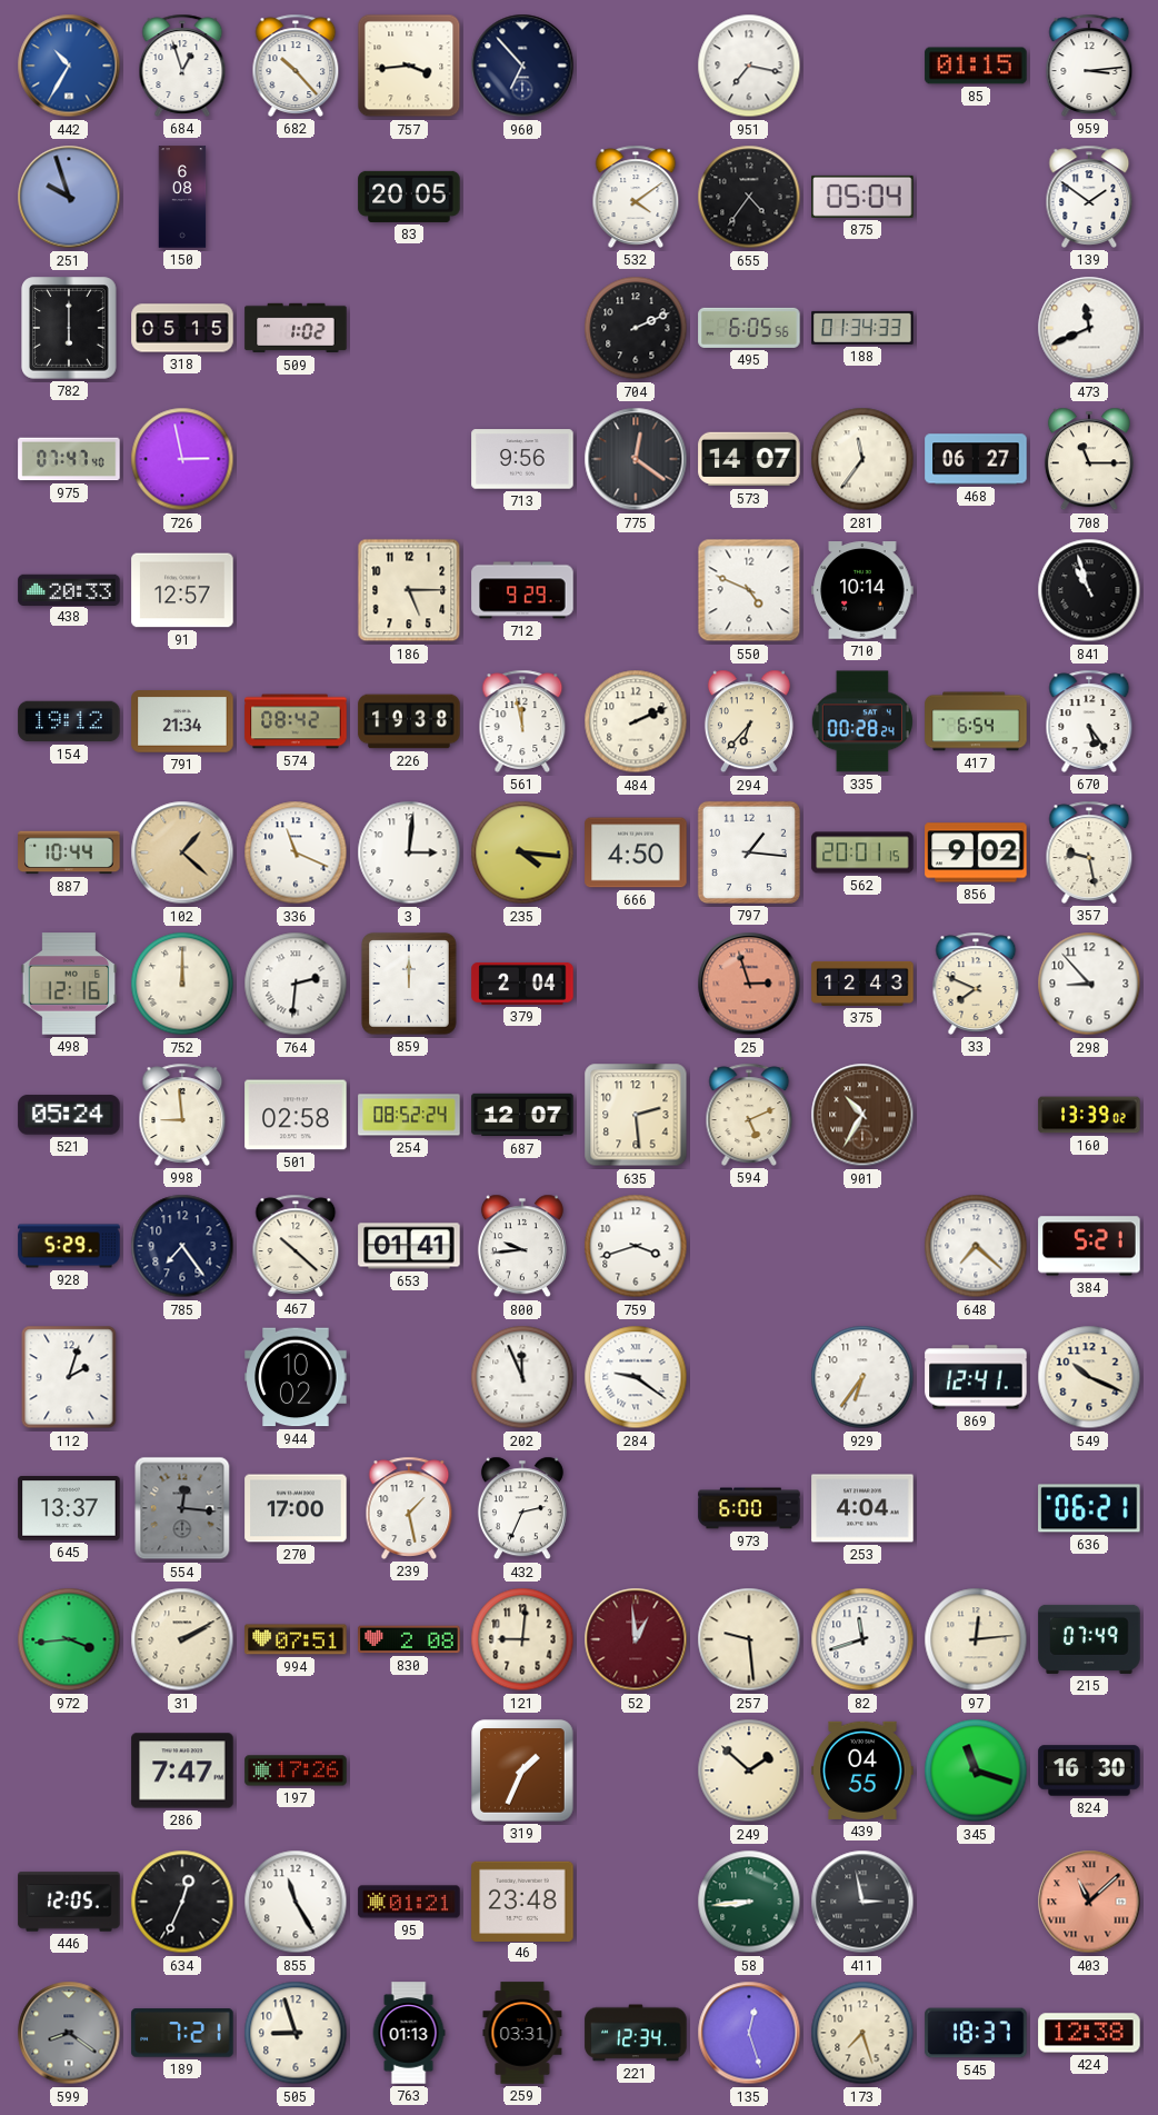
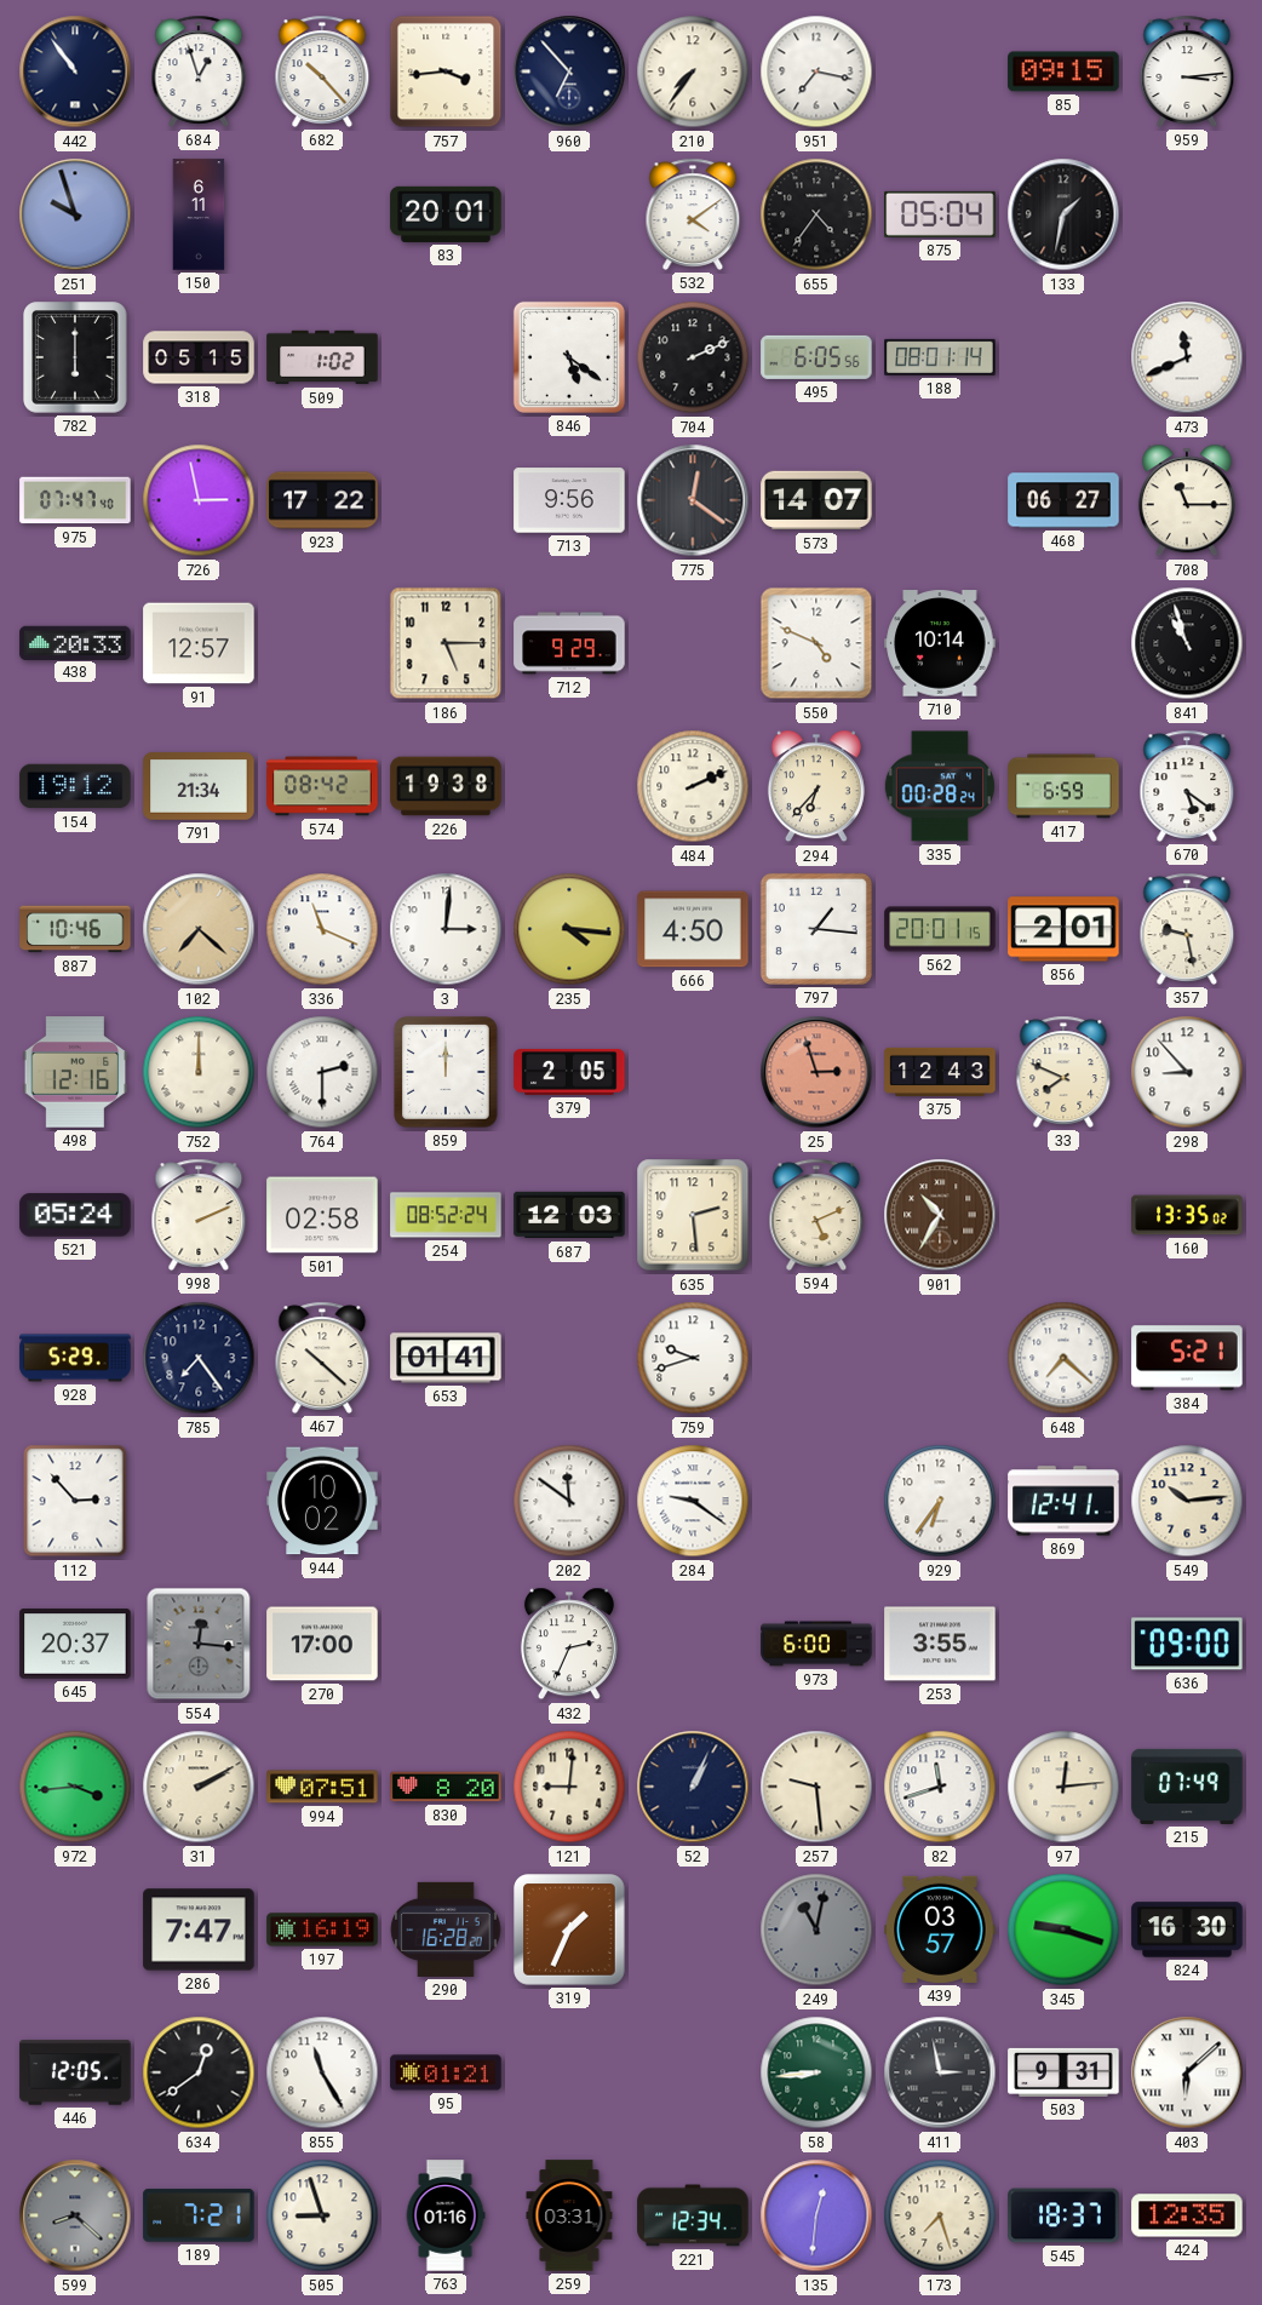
442: 10:35 -> 10:54
442 dial: blue -> navy
210: none -> 7:36
85: 01:15 -> 09:15
150: 6:08 -> 6:11
83: 20:05 -> 20:01
133: none -> 1:32
139: 1:51 -> none
846: none -> 5:21
188: 01:34 -> 08:01
923: none -> 17:22
281: 11:36 -> none
561: 11:58 -> none
417: 6:54 -> 6:59
670: 5:24 -> 5:21
887: 10:44 -> 10:46
102: 1:22 -> 7:22
856: 9:02 -> 2:01
764: 2:31 -> 2:30
379: 2:04 -> 2:05
998: 8:59 -> 2:11
687: 12:07 -> 12:03
160: 13:39 -> 13:35
800: 9:44 -> none
759: 3:42 -> 9:42
112: 2:03 -> 2:53
202: 11:56 -> 11:51
549: 10:19 -> 10:14
645: 13:37 -> 20:37
239: 1:28 -> none
253: 4:04 -> 3:55
636: 06:21 -> 09:00
830: 2:08 -> 8:20
52: 12:59 -> 1:04
52 dial: burgundy -> navy
197: 17:26 -> 16:19
290: none -> 16:28
249: 1:52 -> 11:02
249 dial: cream -> grey
439: 04:55 -> 03:57
345: 11:18 -> 9:18
634: 12:34 -> 12:39
46: 23:48 -> none
503: none -> 9:31
403: 11:08 -> 6:08
403 dial: salmon -> white
599: 8:21 -> 8:22
763: 01:13 -> 01:16
135: 12:27 -> 12:31
424: 12:38 -> 12:35
